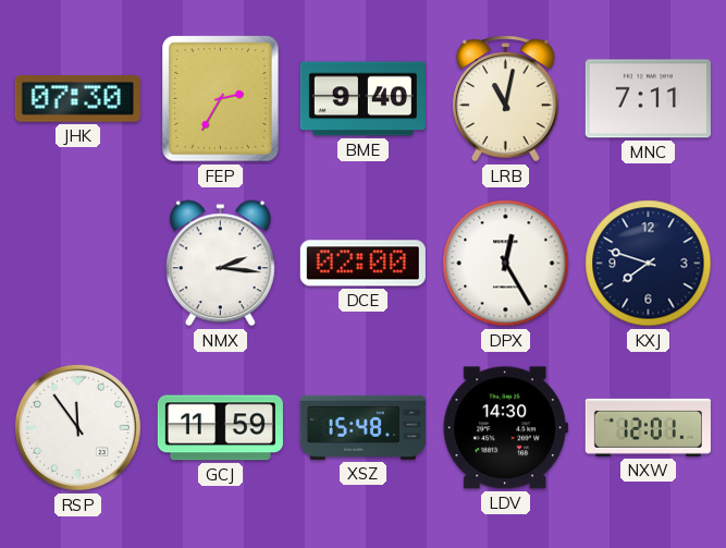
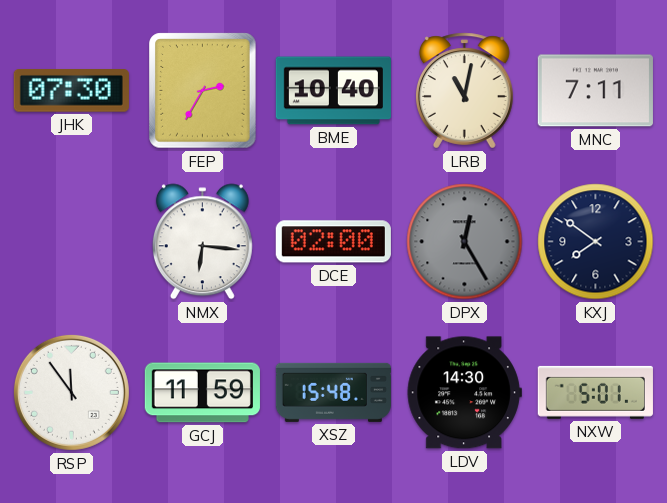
BME: 9:40 -> 10:40
NMX: 2:16 -> 6:16
DPX dial: white -> grey
KXJ: 7:48 -> 7:51
NXW: 12:01 -> 5:01
